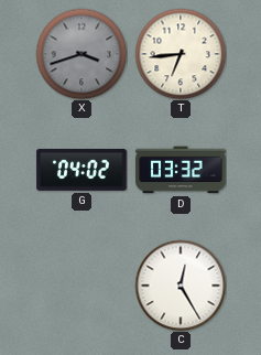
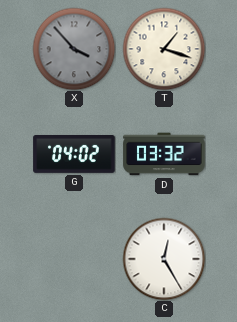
X: 3:42 -> 3:53
T: 6:44 -> 1:18
